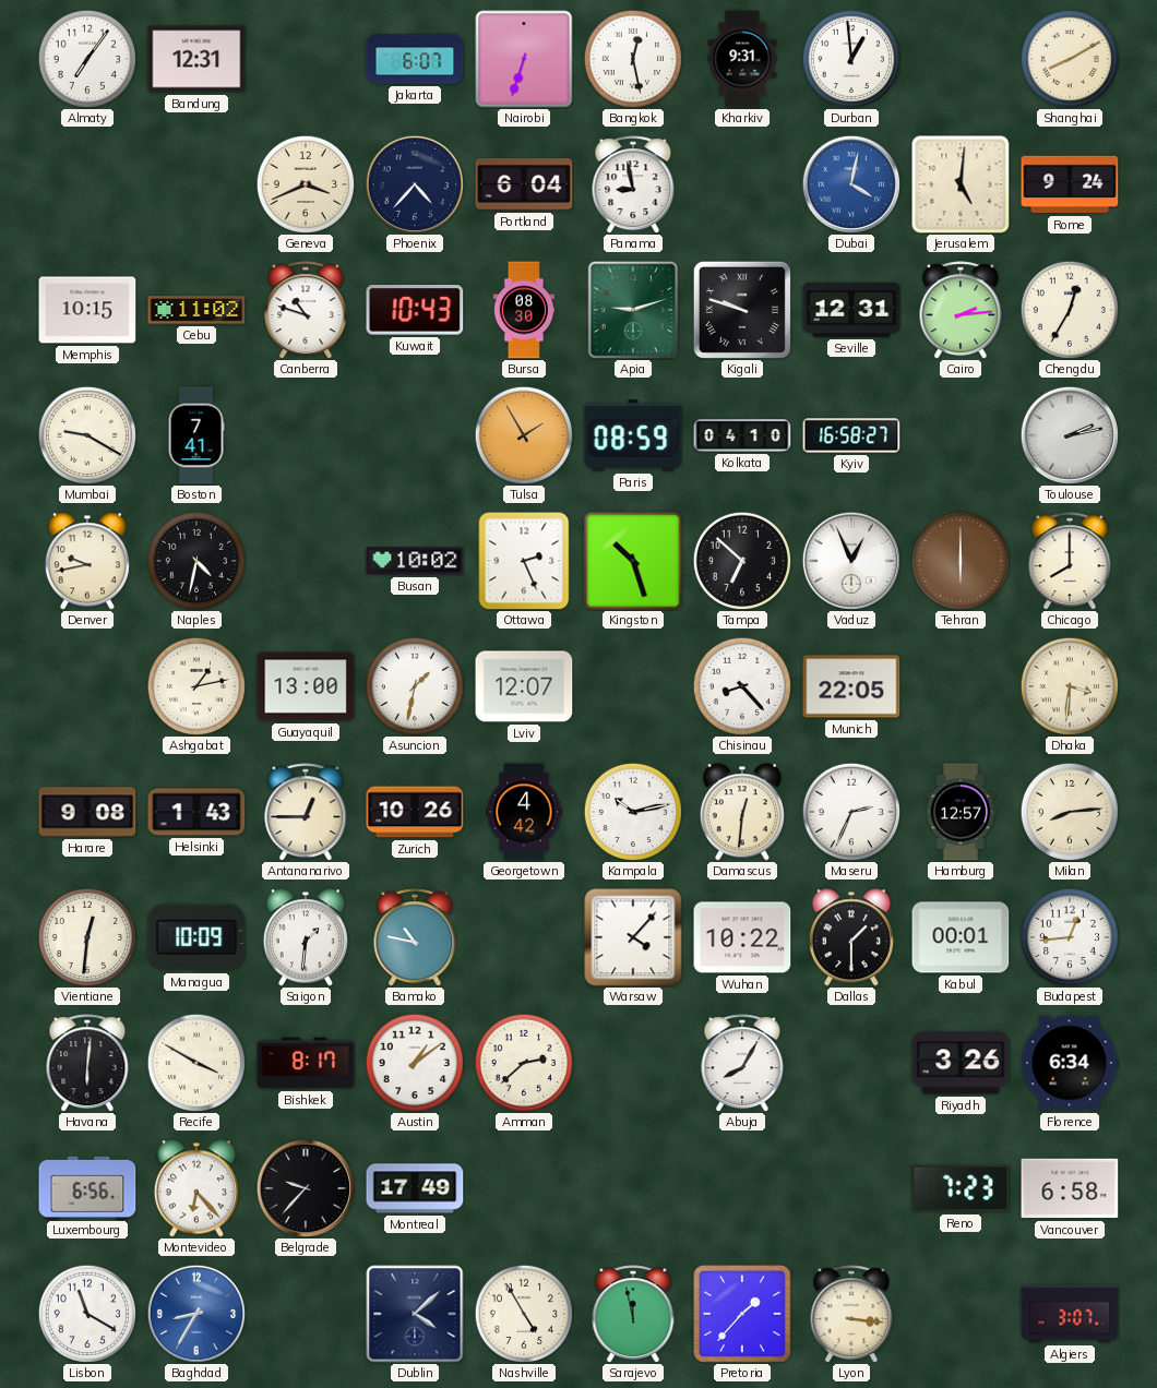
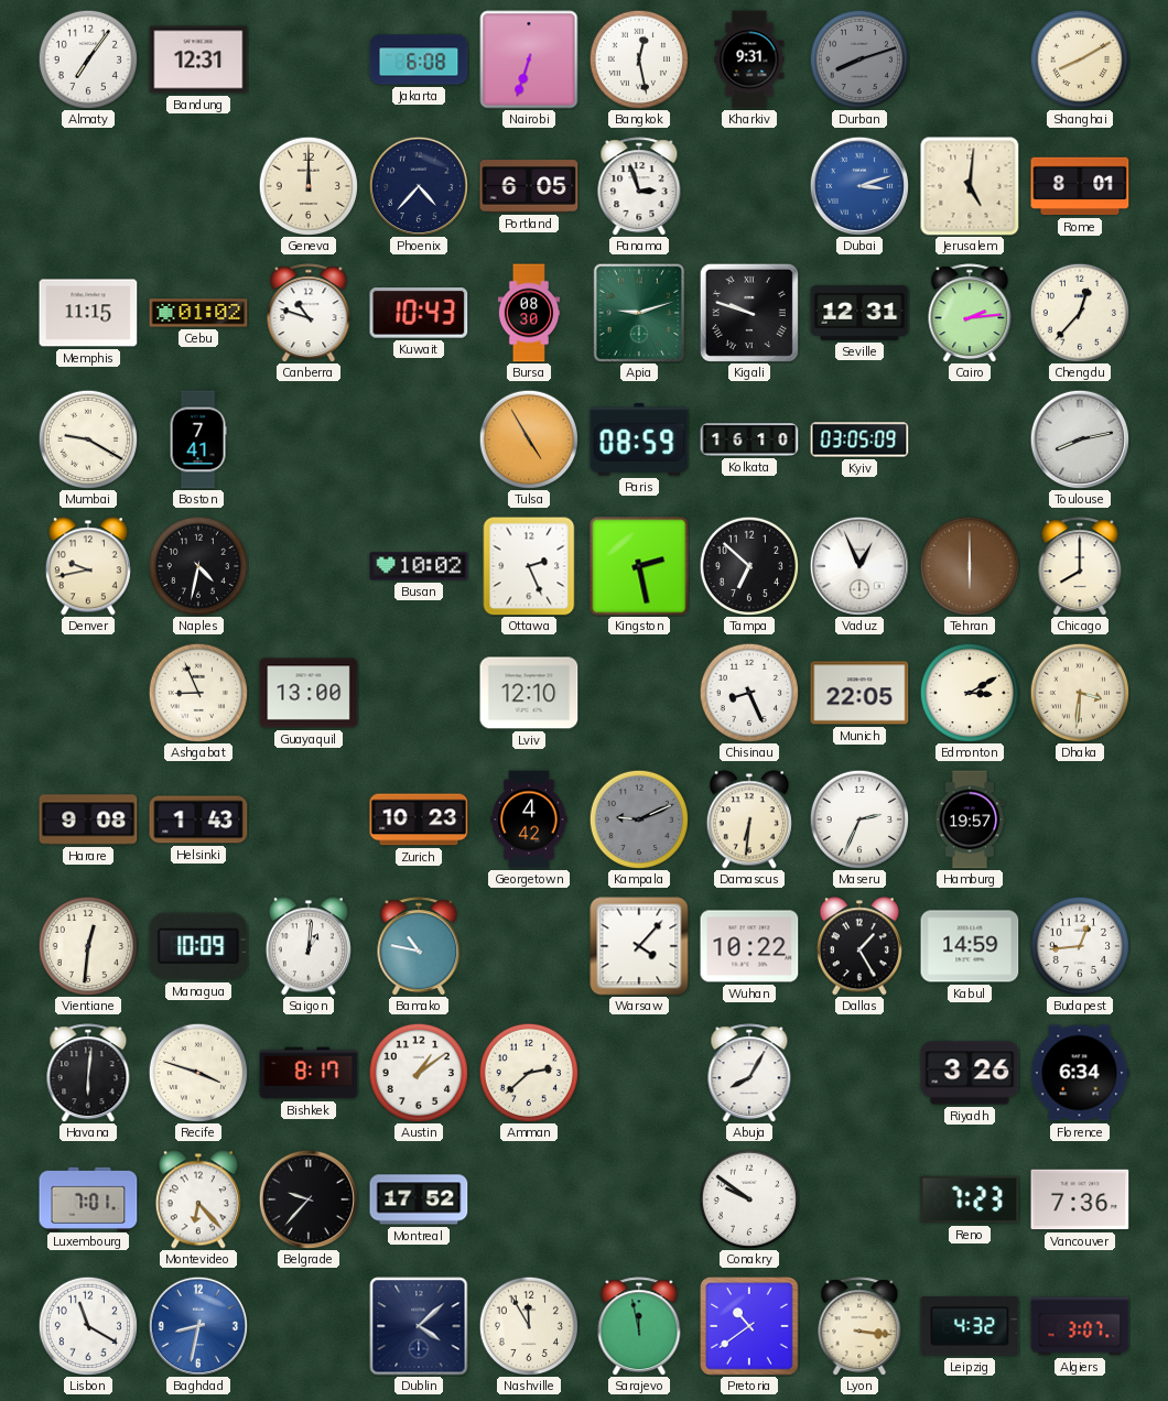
Jakarta: 6:07 -> 6:08
Durban: 12:59 -> 8:12
Durban dial: white -> grey
Geneva: 3:41 -> 12:00
Portland: 6:04 -> 6:05
Panama: 8:58 -> 2:57
Dubai: 4:02 -> 3:12
Rome: 9:24 -> 8:01
Memphis: 10:15 -> 11:15
Cebu: 11:02 -> 01:02
Chengdu: 12:35 -> 12:37
Tulsa: 1:55 -> 4:55
Kolkata: 04:10 -> 16:10
Kyiv: 16:58 -> 03:05
Toulouse: 2:13 -> 8:13
Kingston: 10:27 -> 2:28
Ashgabat: 1:13 -> 8:56
Asuncion: 1:32 -> none
Lviv: 12:07 -> 12:10
Chisinau: 8:23 -> 8:26
Edmonton: none -> 3:10
Antananarivo: 12:45 -> none
Zurich: 10:26 -> 10:23
Kampala: 10:13 -> 9:11
Kampala dial: white -> grey
Damascus: 12:31 -> 6:31
Hamburg: 12:57 -> 19:57
Milan: 8:14 -> none
Saigon: 1:31 -> 1:01
Dallas: 1:30 -> 1:25
Kabul: 00:01 -> 14:59
Recife: 3:50 -> 3:48
Luxembourg: 6:56 -> 7:01
Montreal: 17:49 -> 17:52
Conakry: none -> 9:51
Vancouver: 6:58 -> 7:36
Baghdad: 8:35 -> 8:32
Nashville: 4:55 -> 11:55
Pretoria: 1:37 -> 10:39
Leipzig: none -> 4:32
